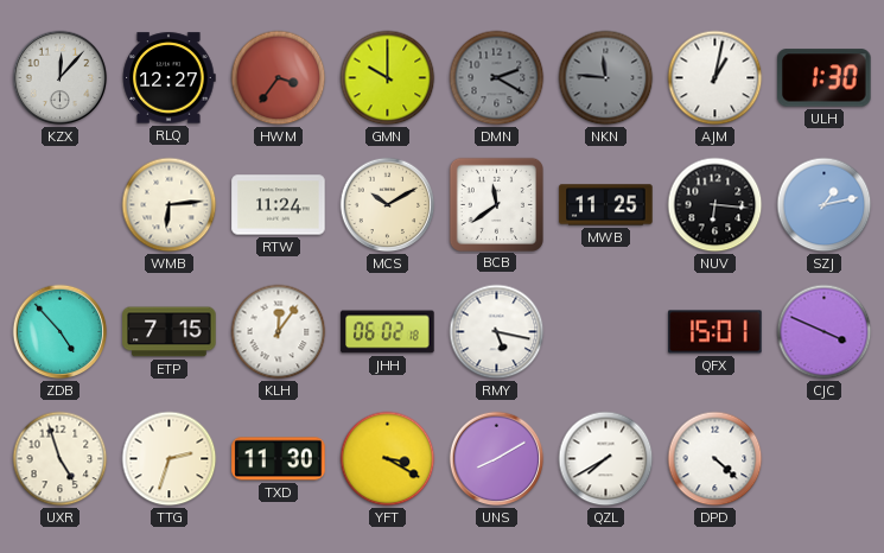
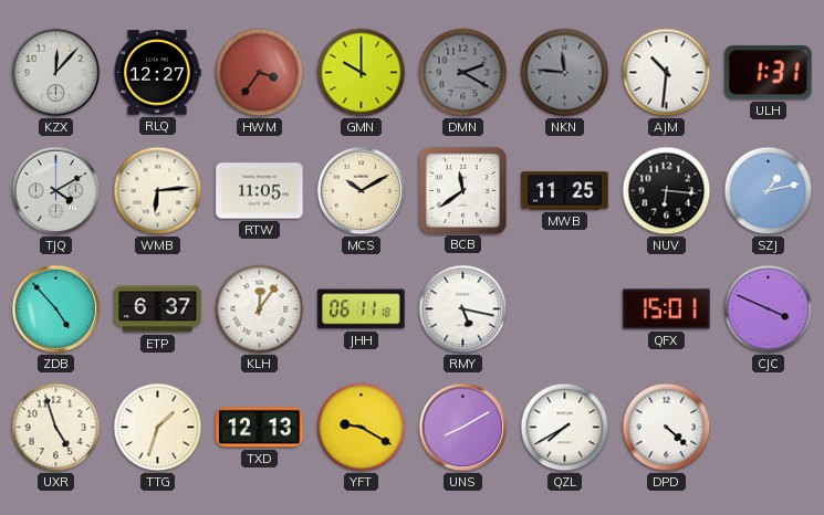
AJM: 1:02 -> 10:31
ULH: 1:30 -> 1:31
TJQ: none -> 4:10
RTW: 11:24 -> 11:05
ETP: 7:15 -> 6:37
JHH: 06:02 -> 06:11
TTG: 2:33 -> 1:33
TXD: 11:30 -> 12:13
YFT: 3:20 -> 9:20
